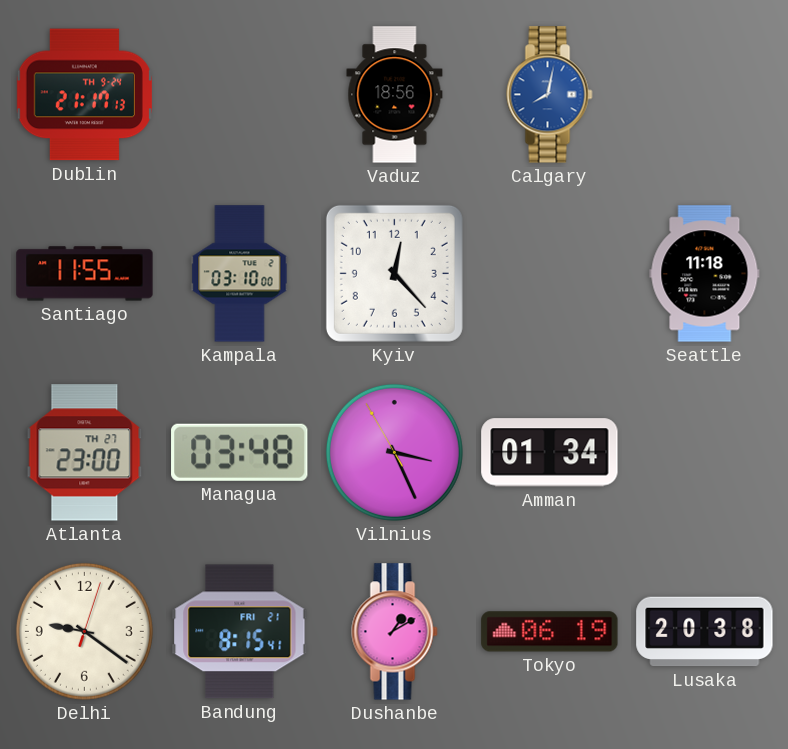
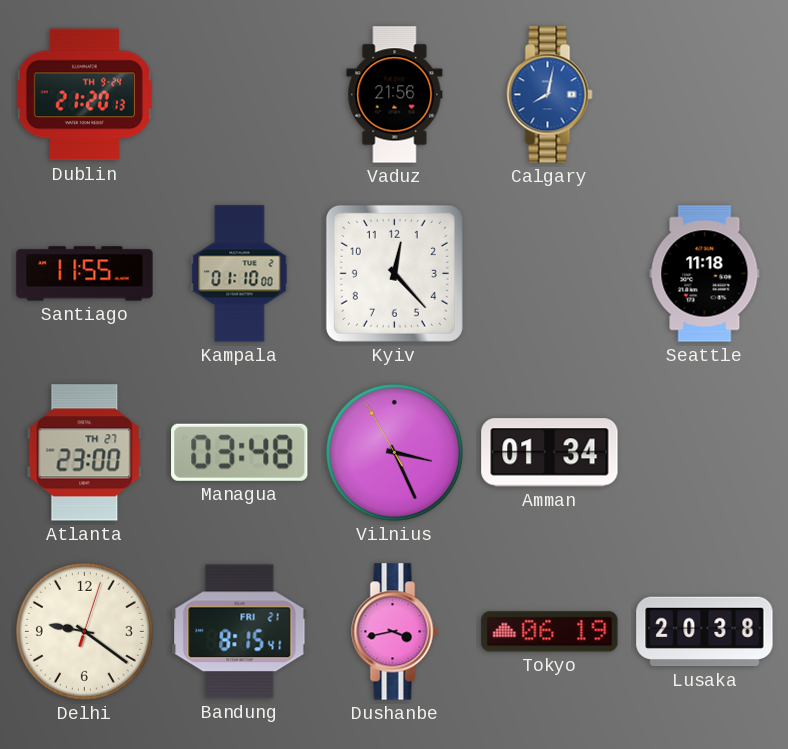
Dublin: 21:17 -> 21:20
Vaduz: 18:56 -> 21:56
Kampala: 03:10 -> 01:10
Dushanbe: 1:10 -> 3:43
